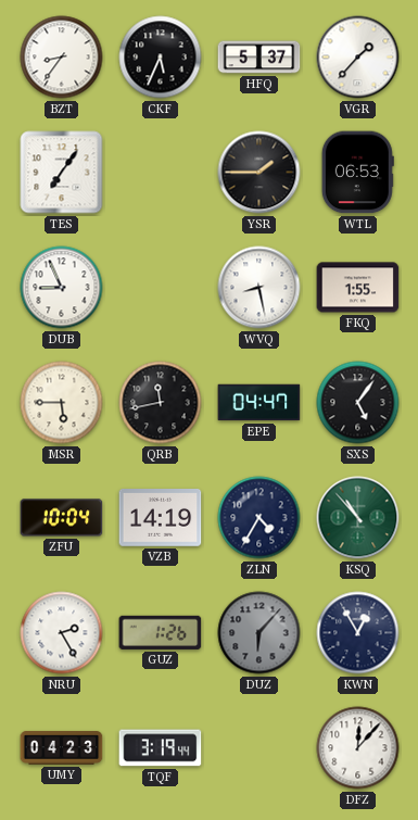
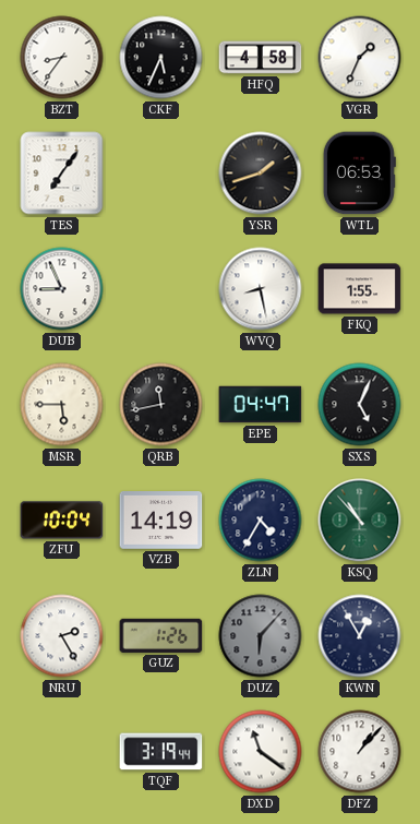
HFQ: 5:37 -> 4:58
VGR: 1:37 -> 1:34
YSR: 1:45 -> 1:42
SXS: 5:06 -> 5:04
UMY: 04:23 -> none
DXD: none -> 11:21
DFZ: 12:07 -> 1:07
